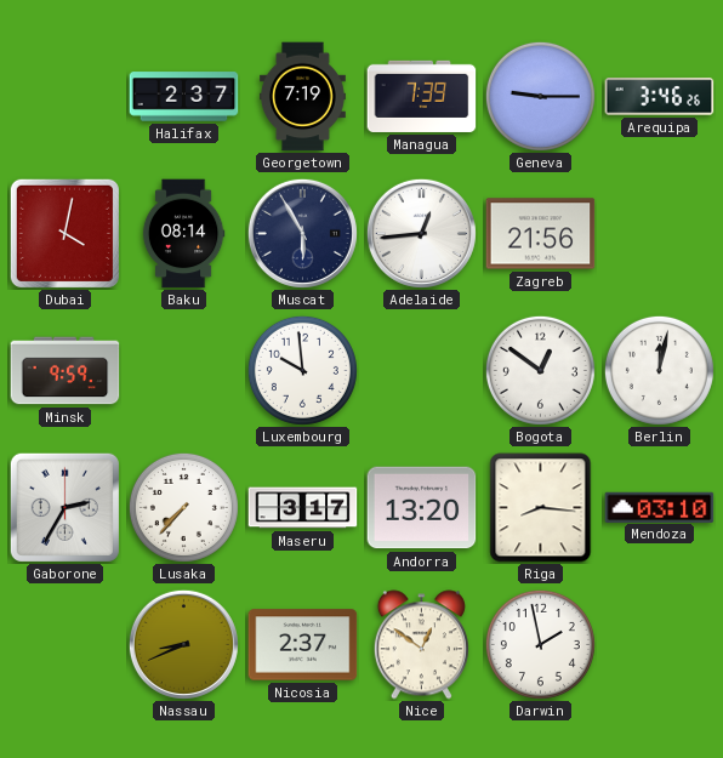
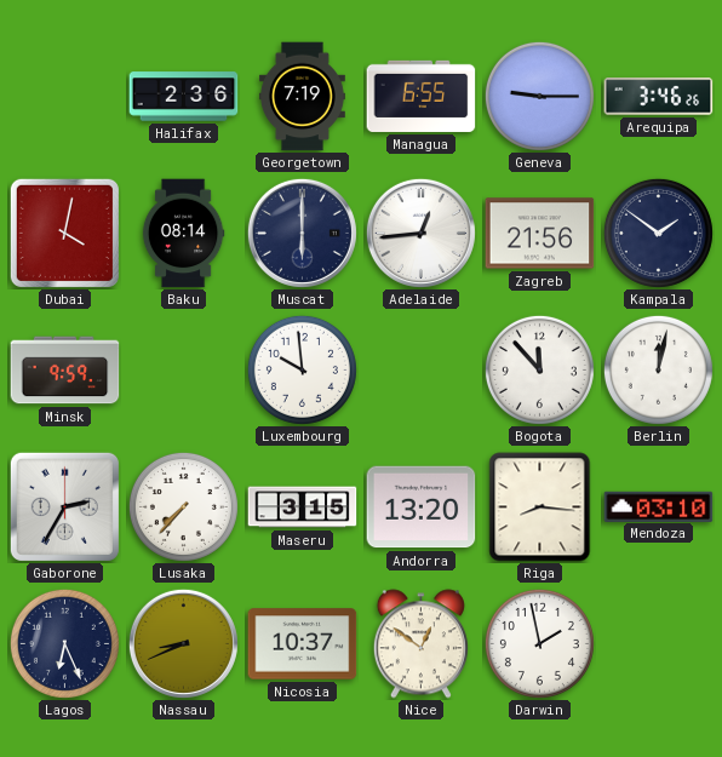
Halifax: 2:37 -> 2:36
Managua: 7:39 -> 6:55
Muscat: 5:55 -> 6:00
Kampala: none -> 1:51
Bogota: 12:51 -> 11:53
Maseru: 3:17 -> 3:15
Lagos: none -> 6:26
Nicosia: 2:37 -> 10:37
